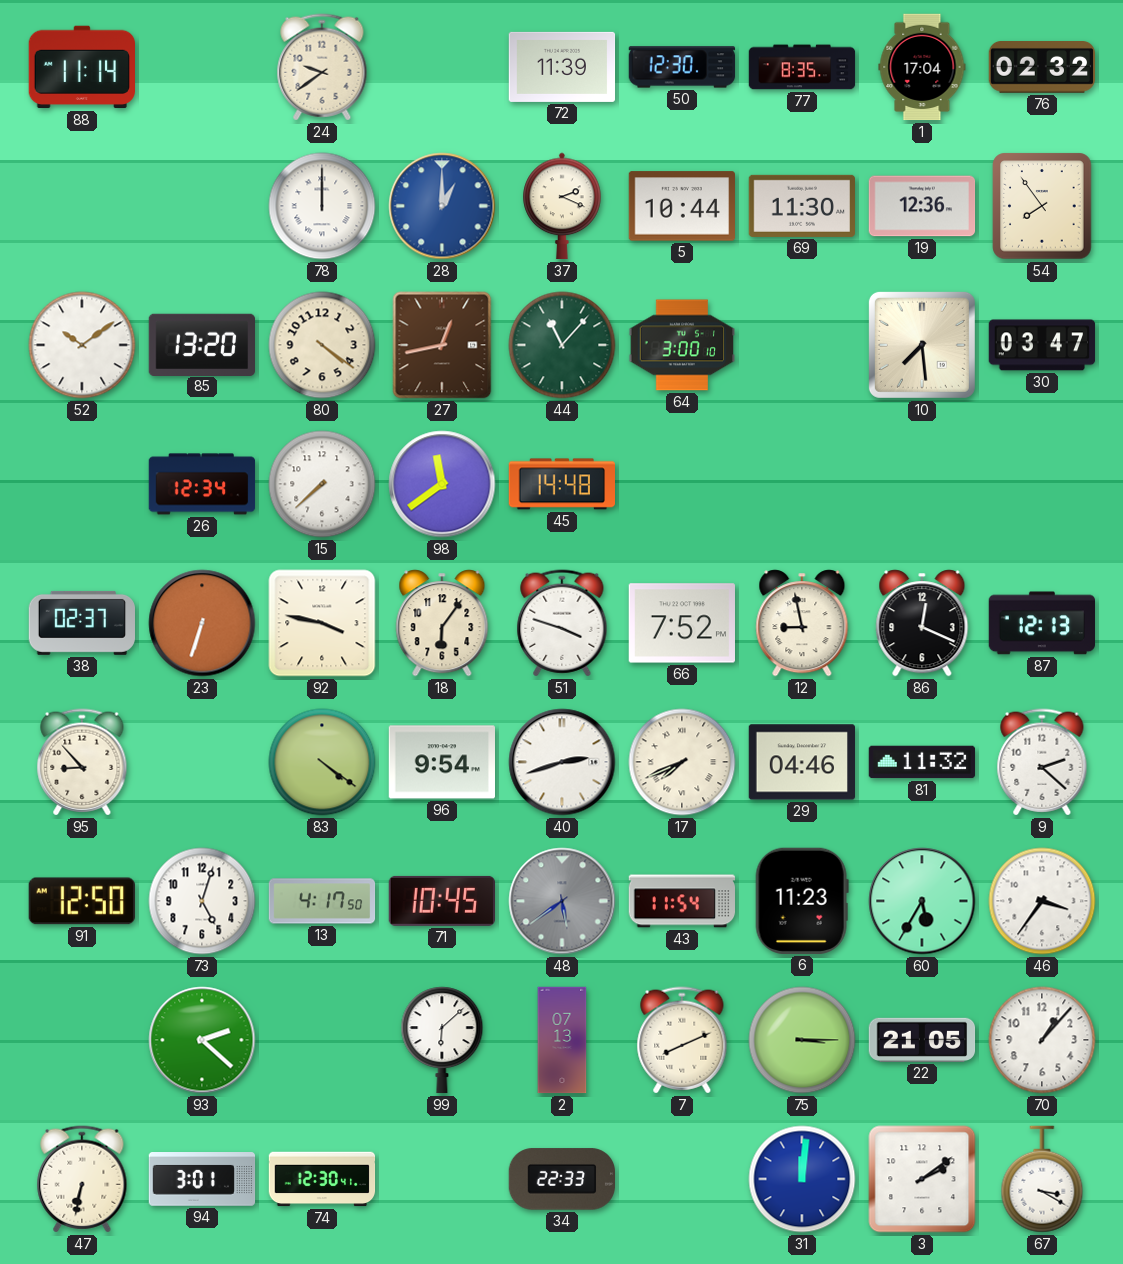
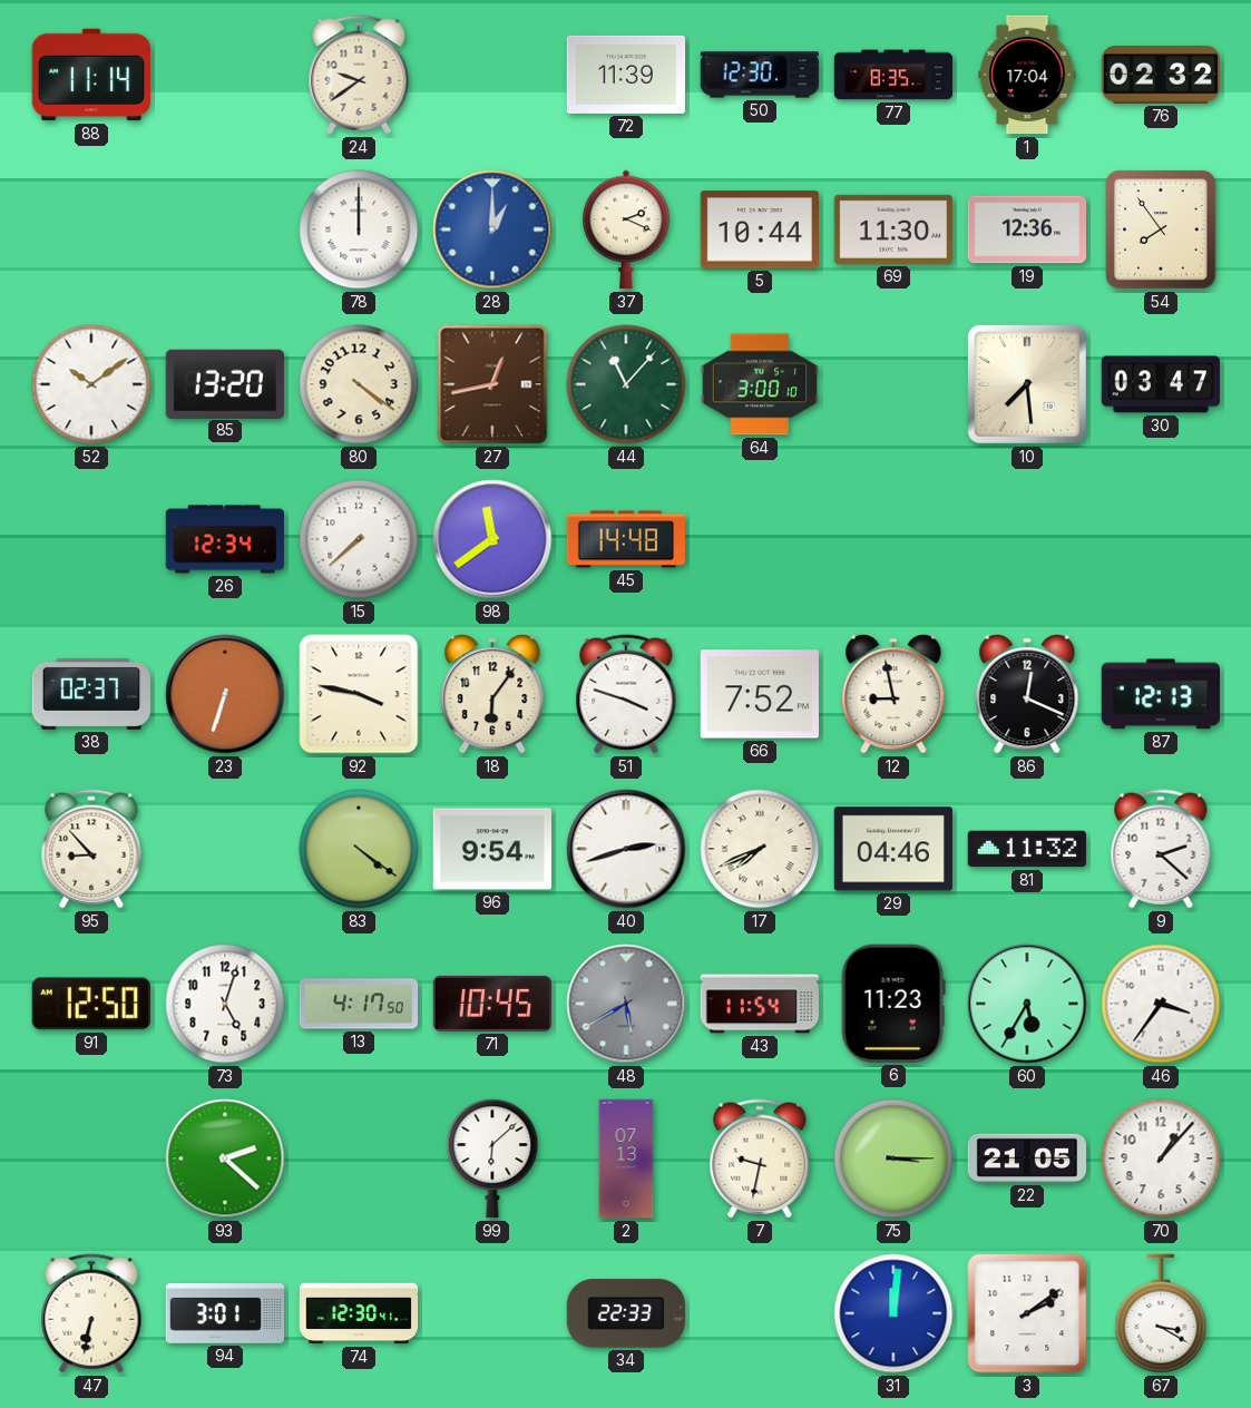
48: 5:39 -> 5:40
7: 8:11 -> 9:32
